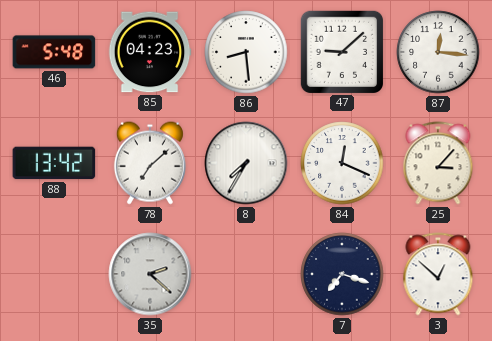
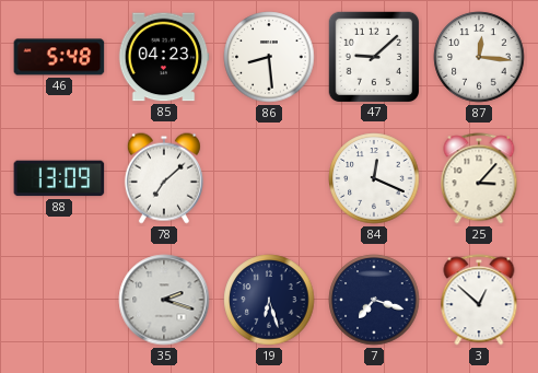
88: 13:42 -> 13:09
8: 7:35 -> none
35: 2:22 -> 2:18
19: none -> 6:27
